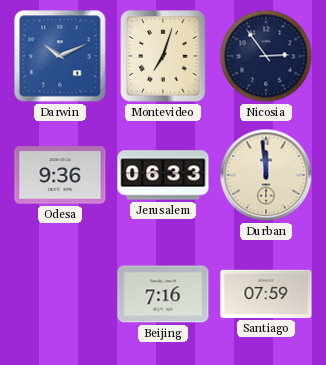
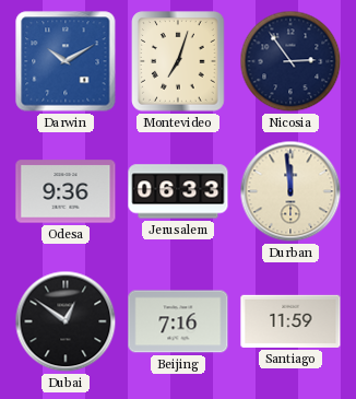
Darwin: 10:11 -> 10:10
Dubai: none -> 12:51
Santiago: 07:59 -> 11:59
